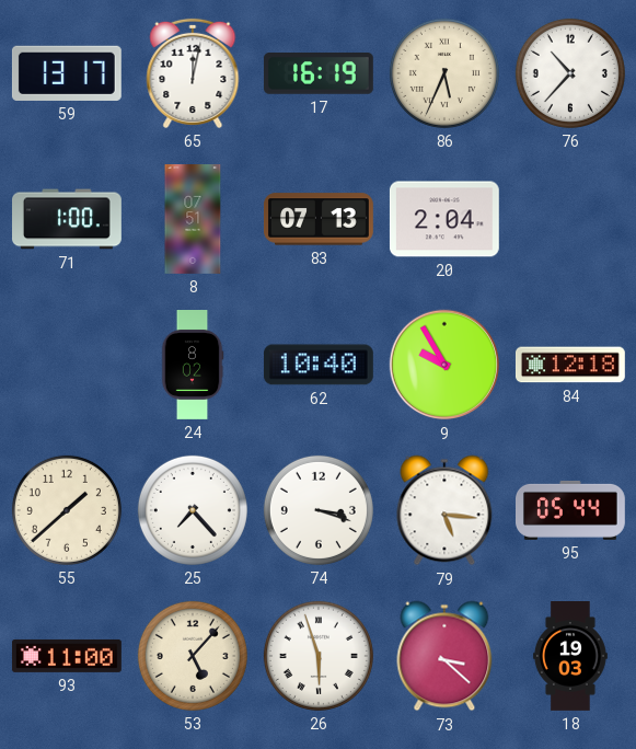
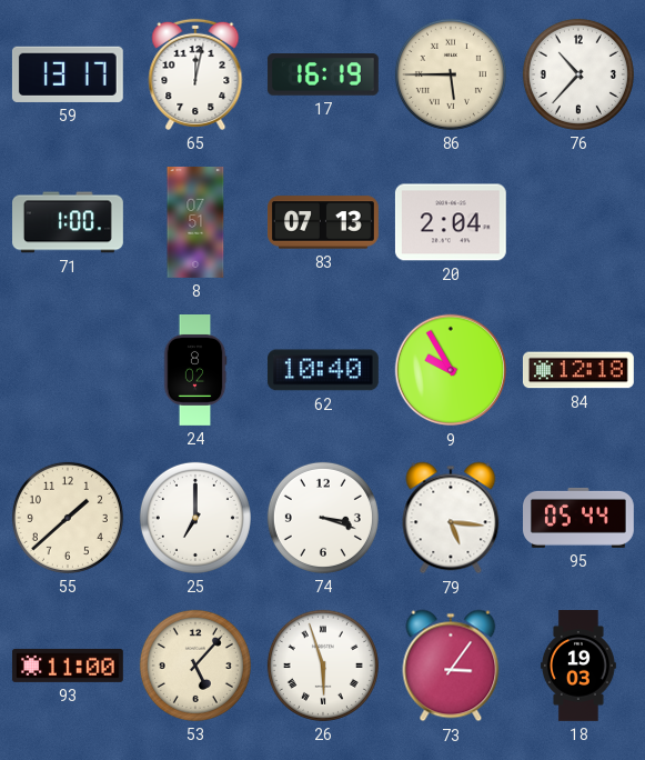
86: 5:34 -> 5:45
25: 7:23 -> 7:00
73: 3:22 -> 3:06
